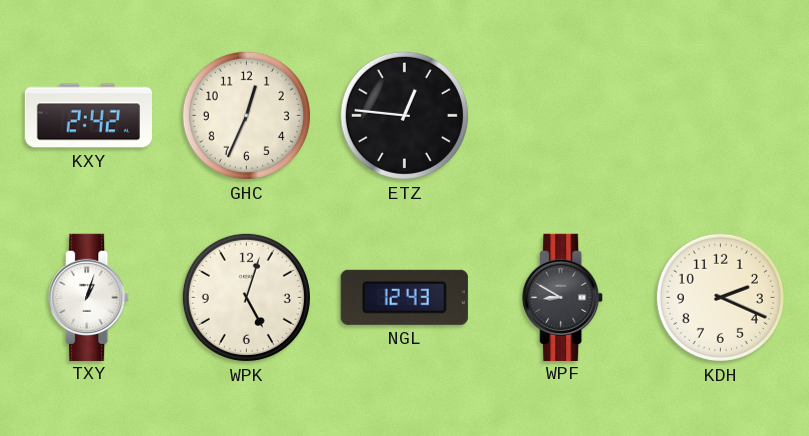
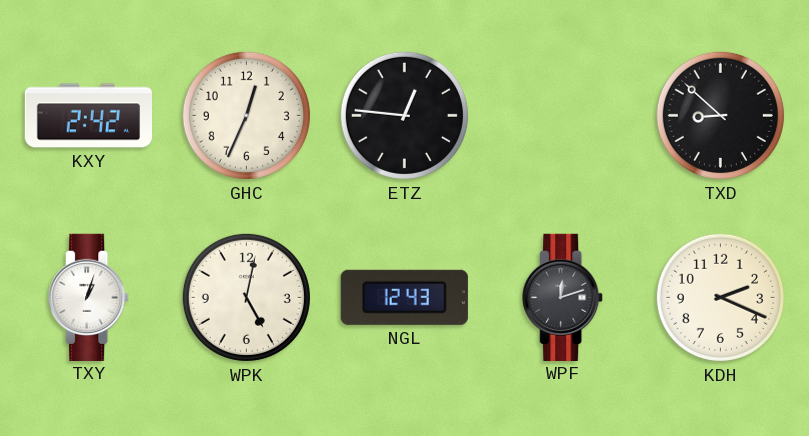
TXD: none -> 8:52
WPK: 5:03 -> 5:02
WPF: 8:50 -> 12:12
